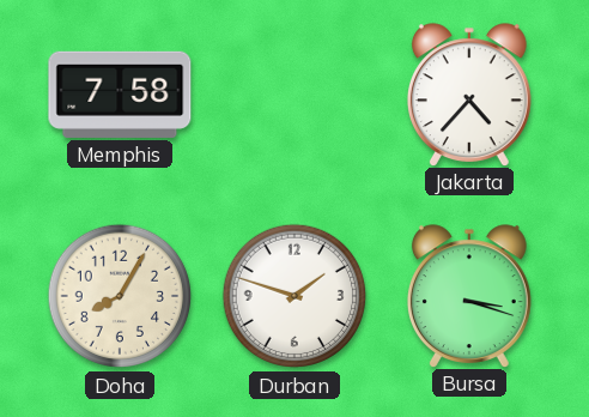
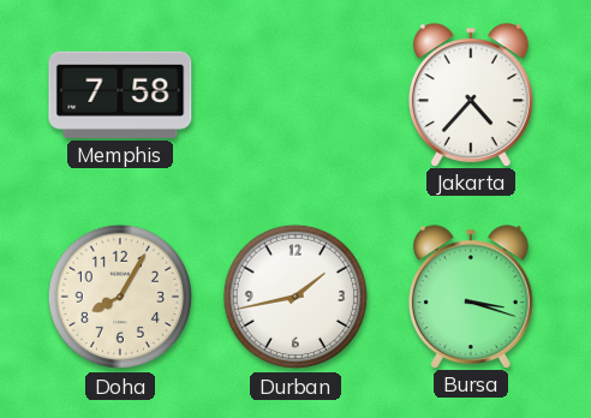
Durban: 1:48 -> 1:43
